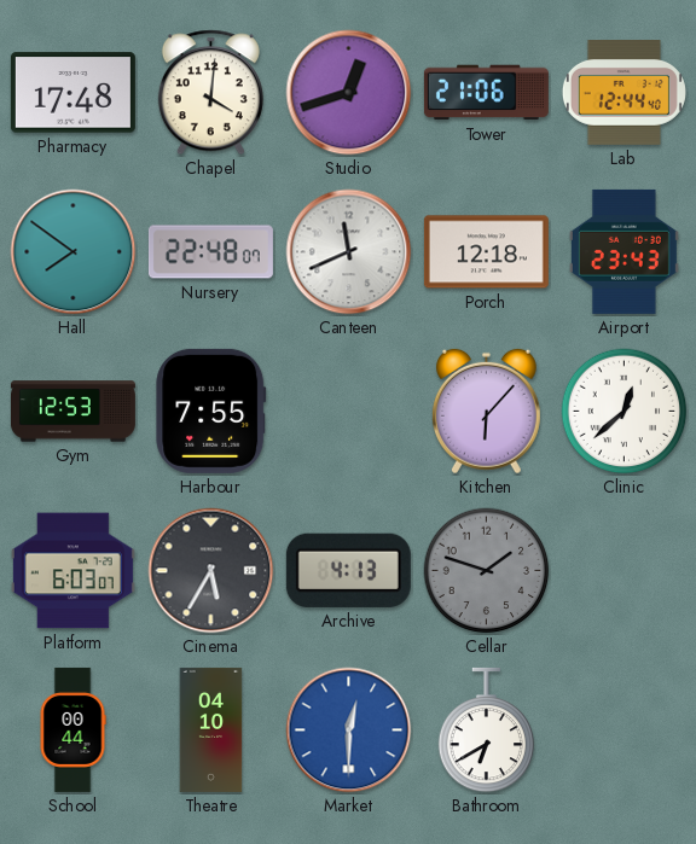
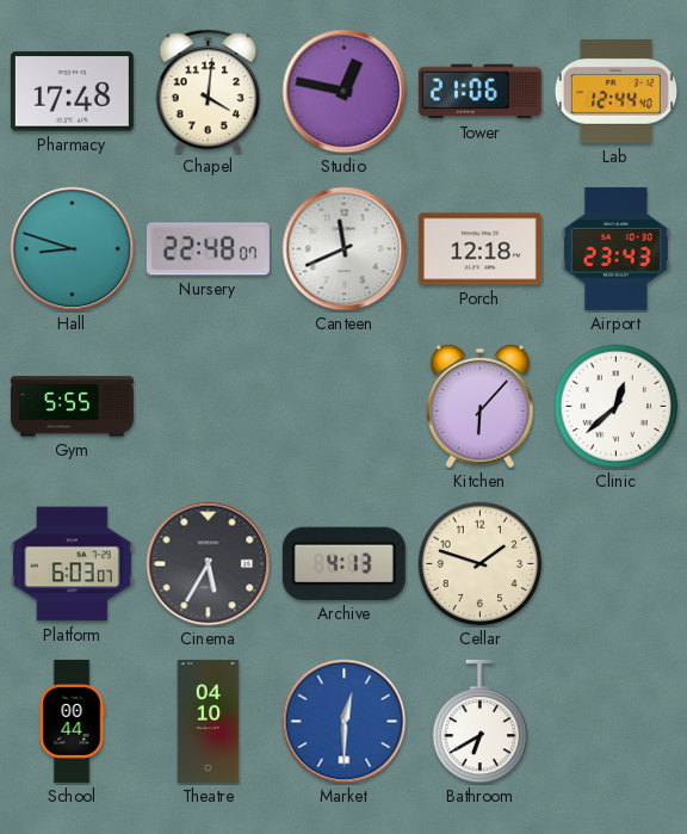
Studio: 12:42 -> 12:47
Hall: 7:51 -> 8:48
Gym: 12:53 -> 5:55
Harbour: 7:55 -> none
Cellar dial: grey -> cream
